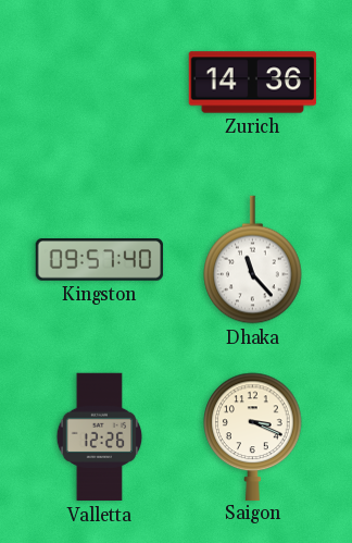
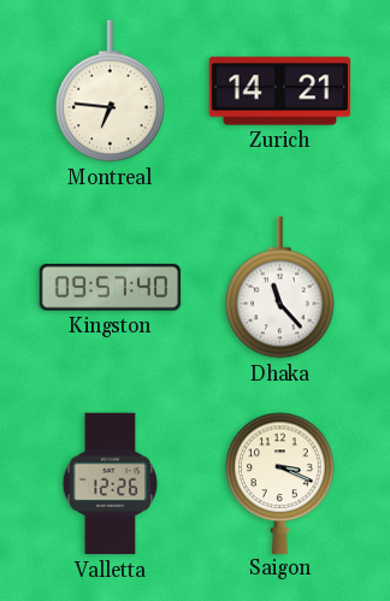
Montreal: none -> 6:46
Zurich: 14:36 -> 14:21
